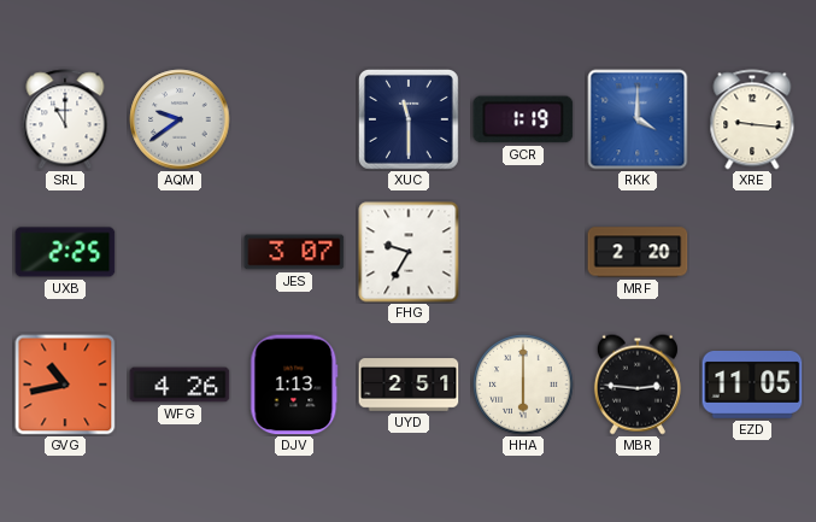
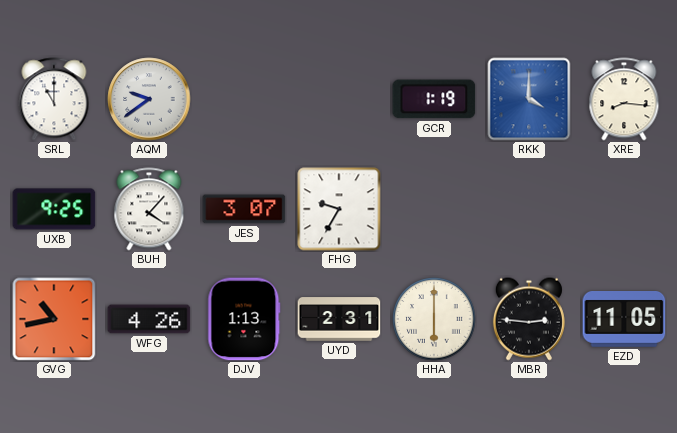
XUC: 11:30 -> none
XRE: 9:16 -> 8:16
UXB: 2:25 -> 9:25
BUH: none -> 4:07
MRF: 2:20 -> none
UYD: 2:51 -> 2:31
